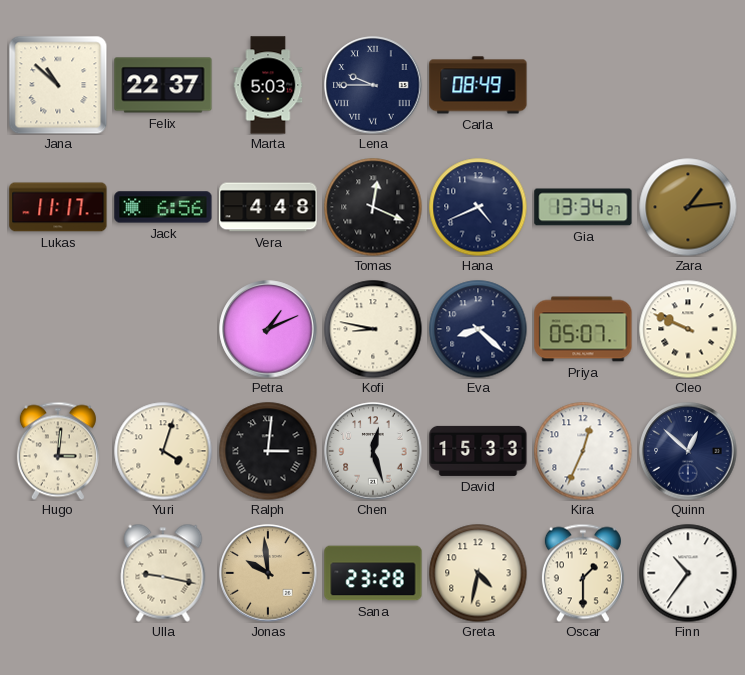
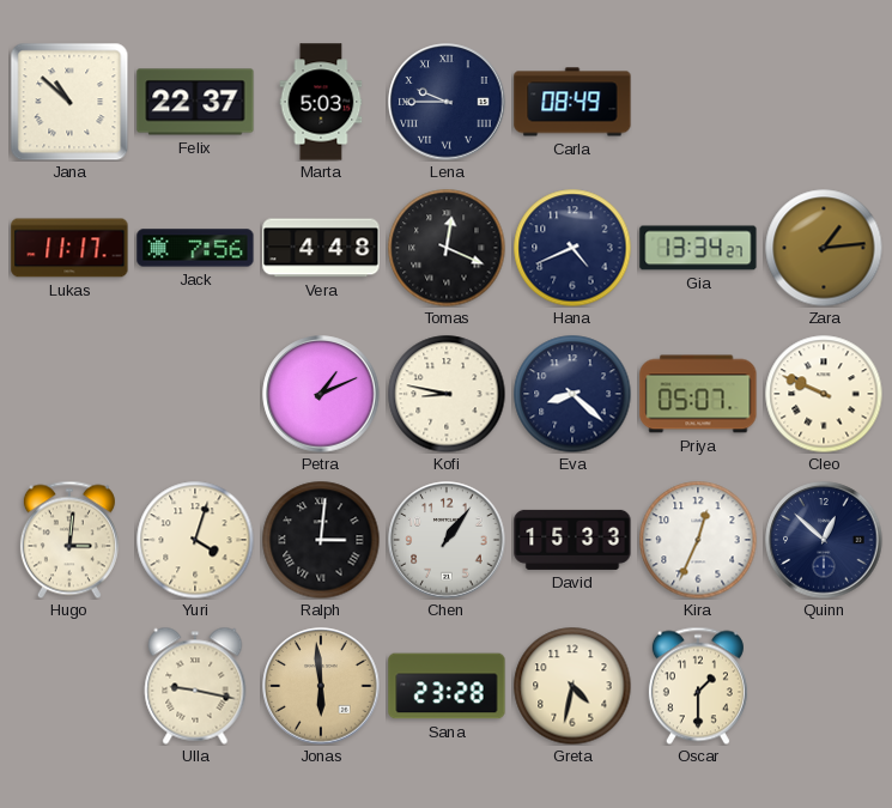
Jack: 6:56 -> 7:56
Chen: 12:27 -> 1:06
Jonas: 9:59 -> 5:59
Finn: 10:36 -> none
